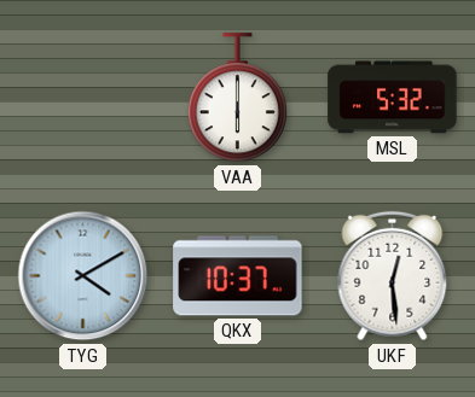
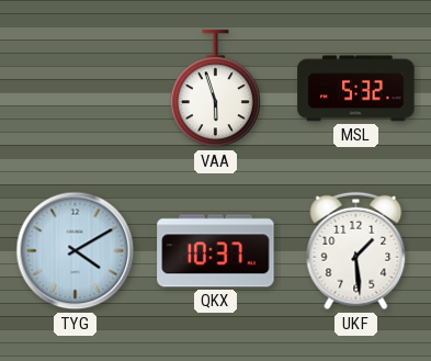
VAA: 6:00 -> 5:57
UKF: 12:29 -> 1:29
